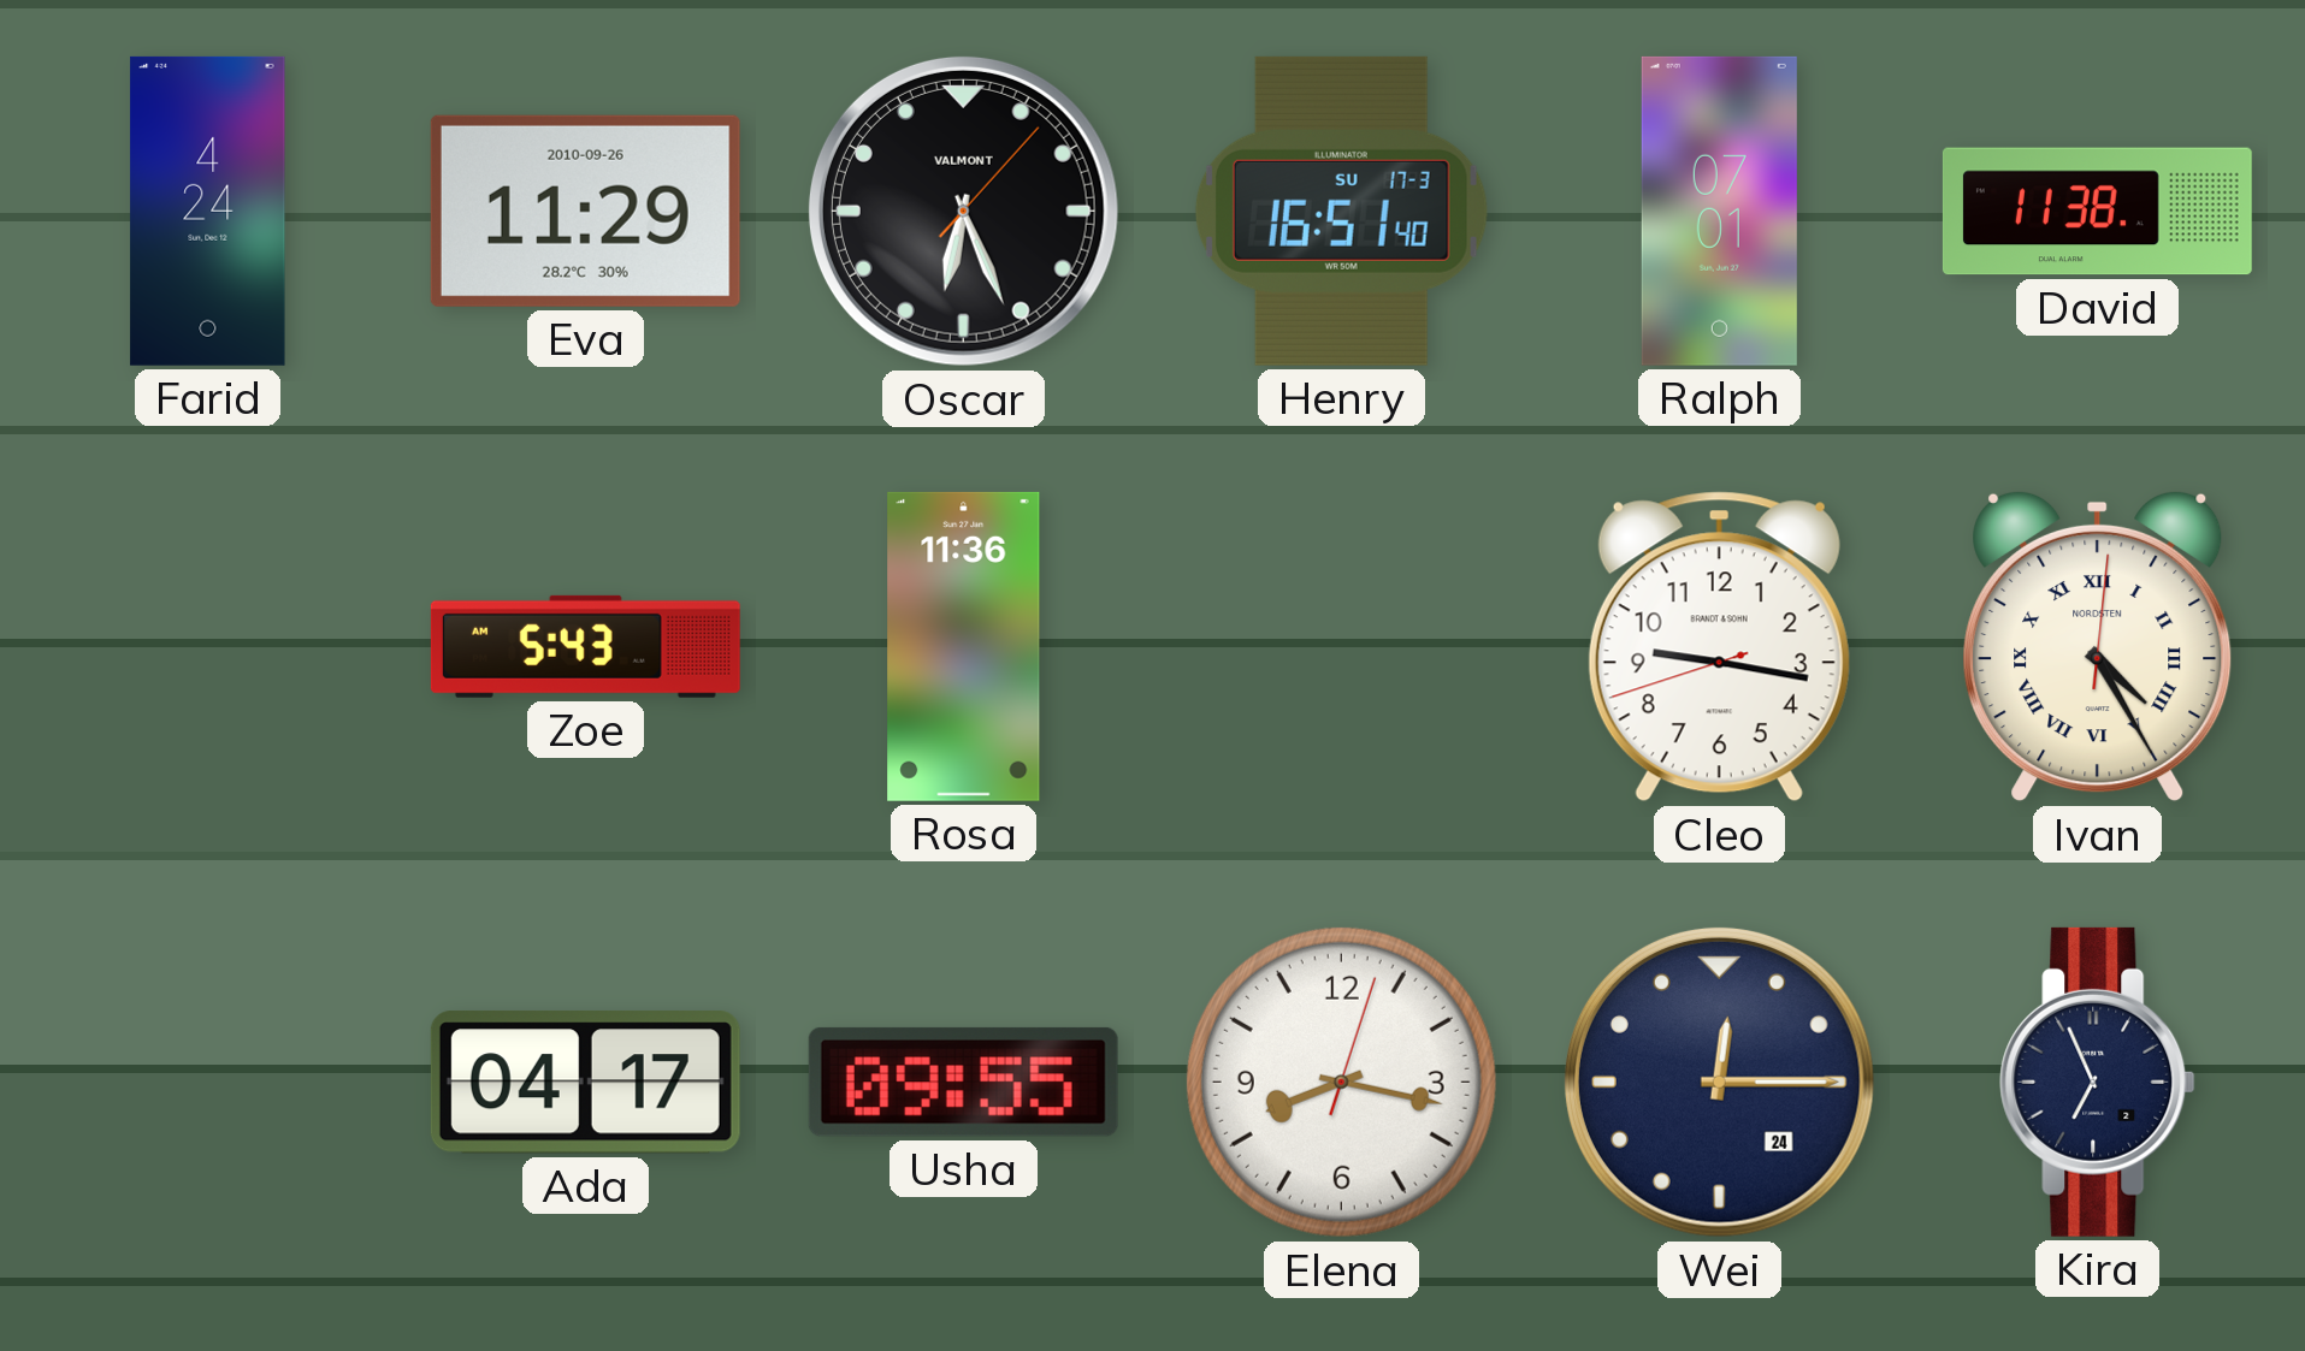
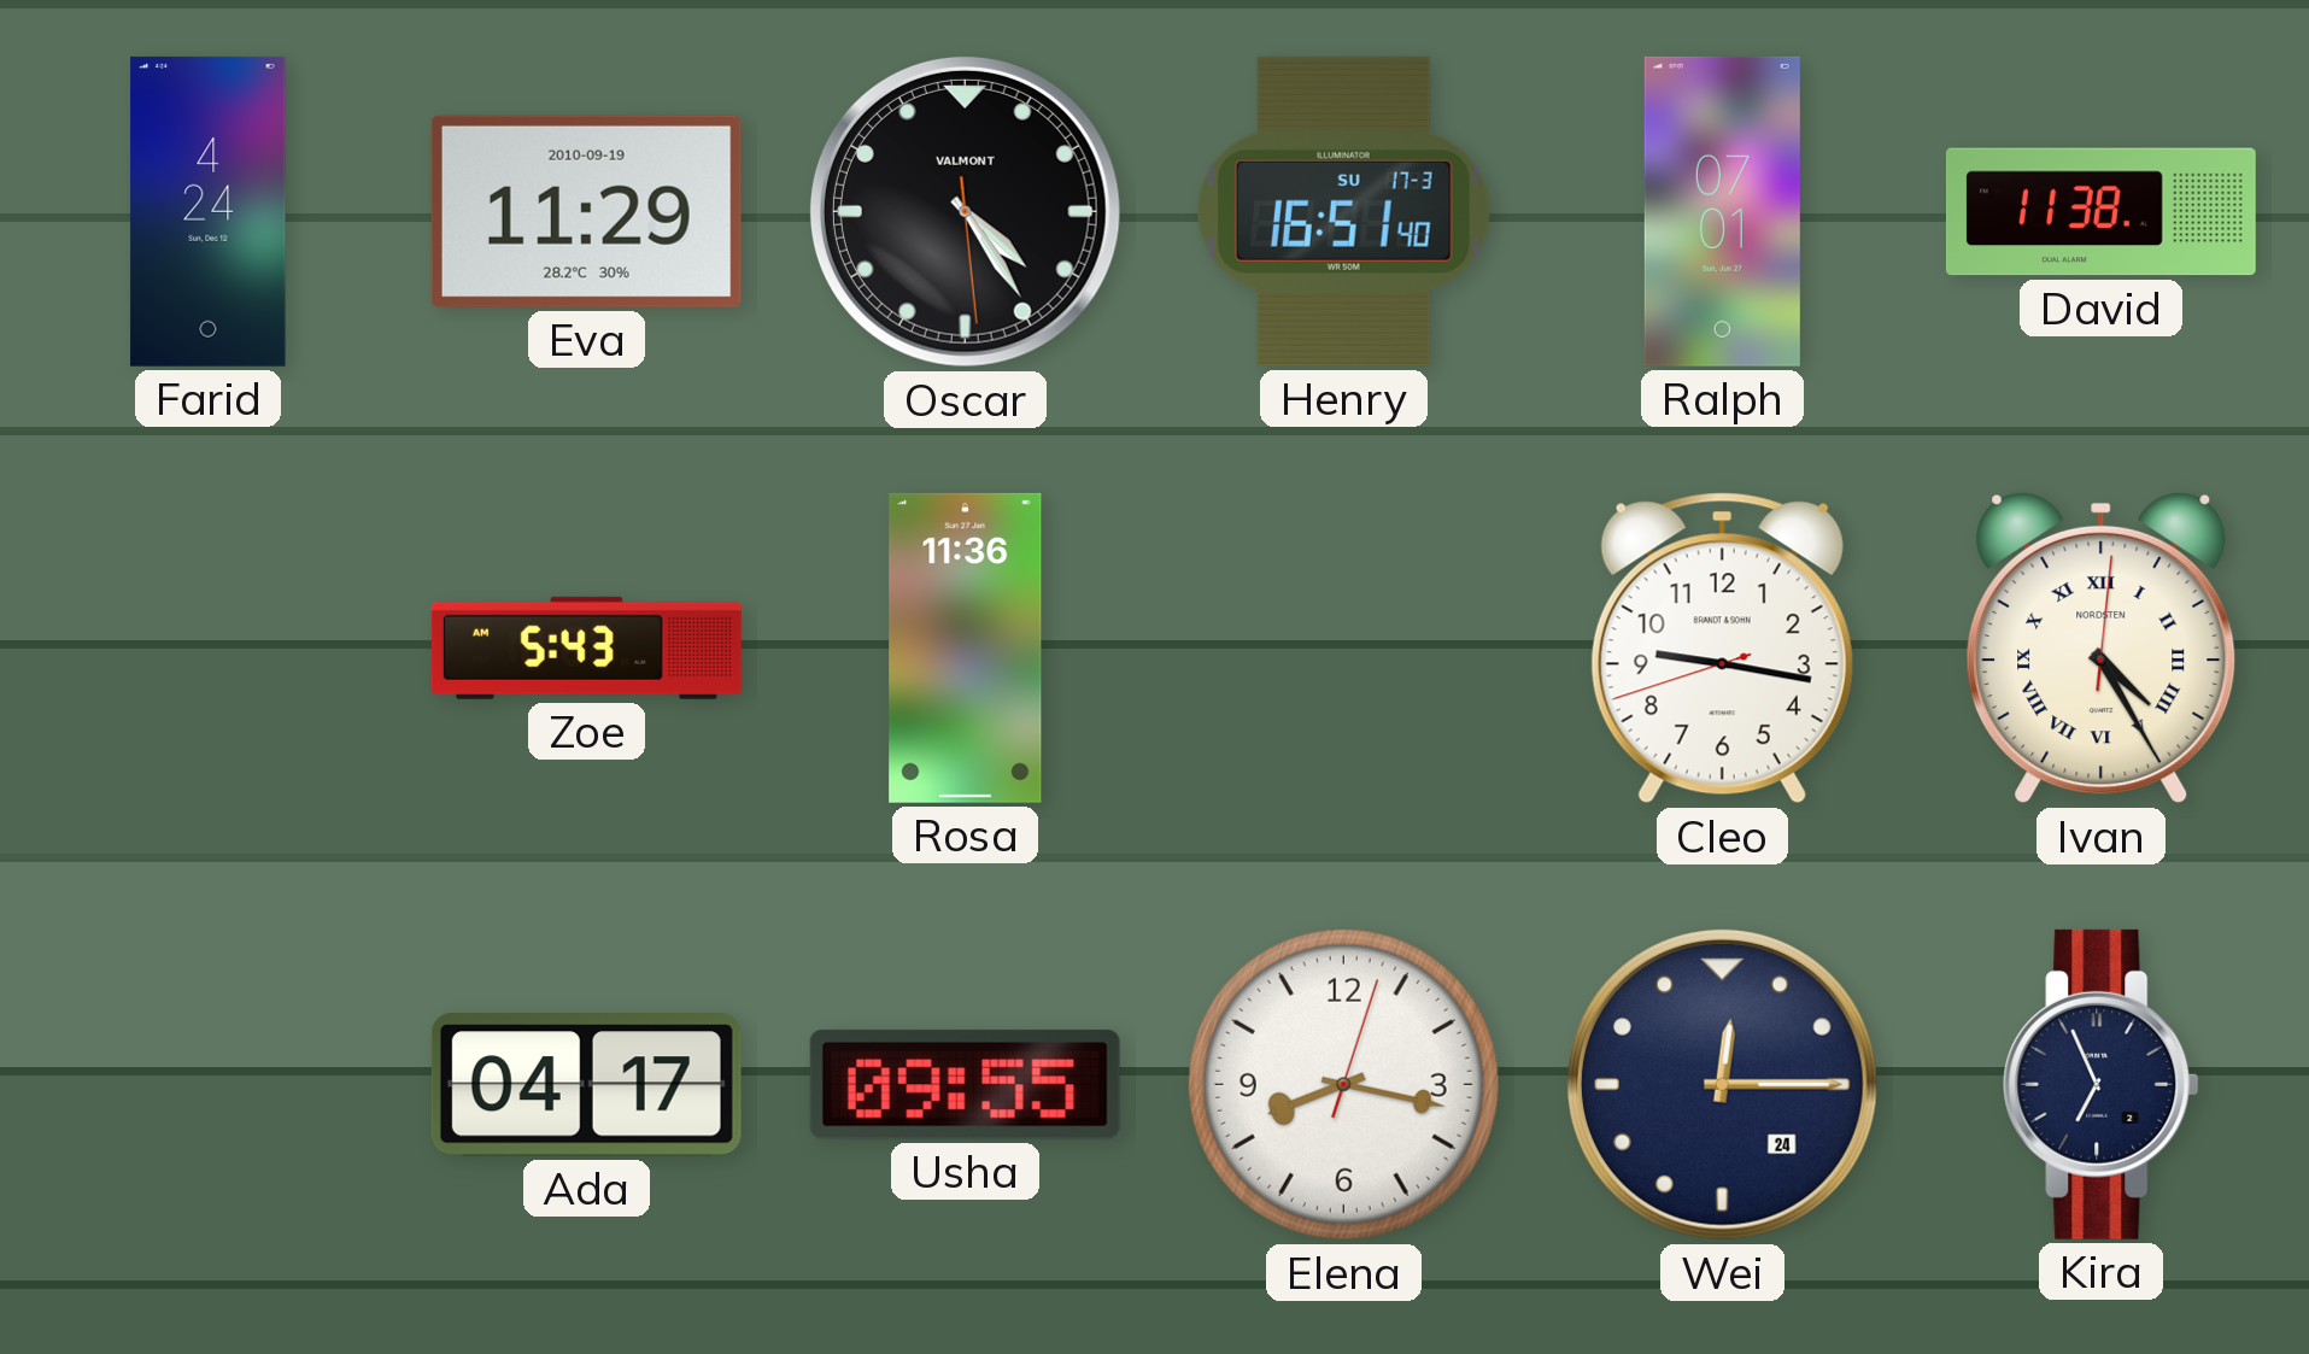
Eva date: 2010-09-26 -> 2010-09-19
Oscar: 6:26 -> 4:24
